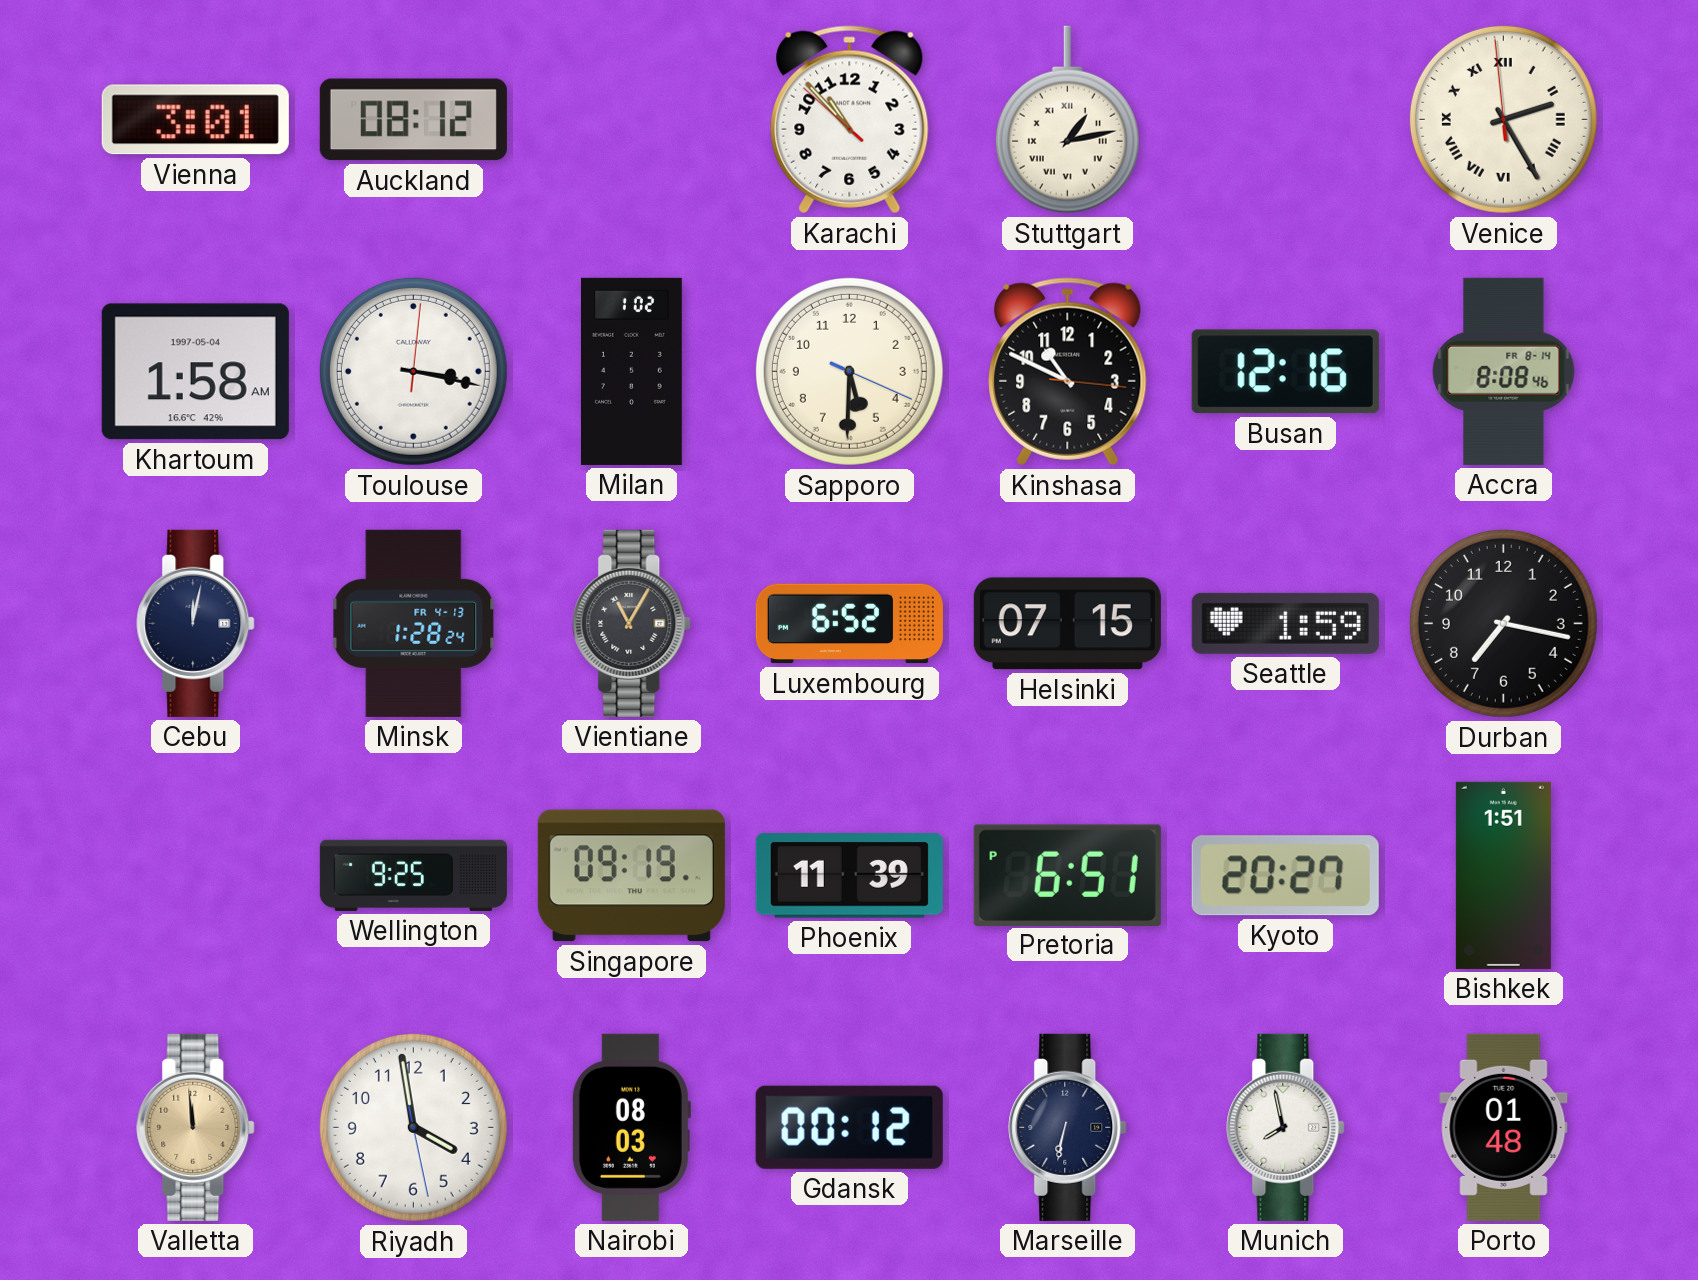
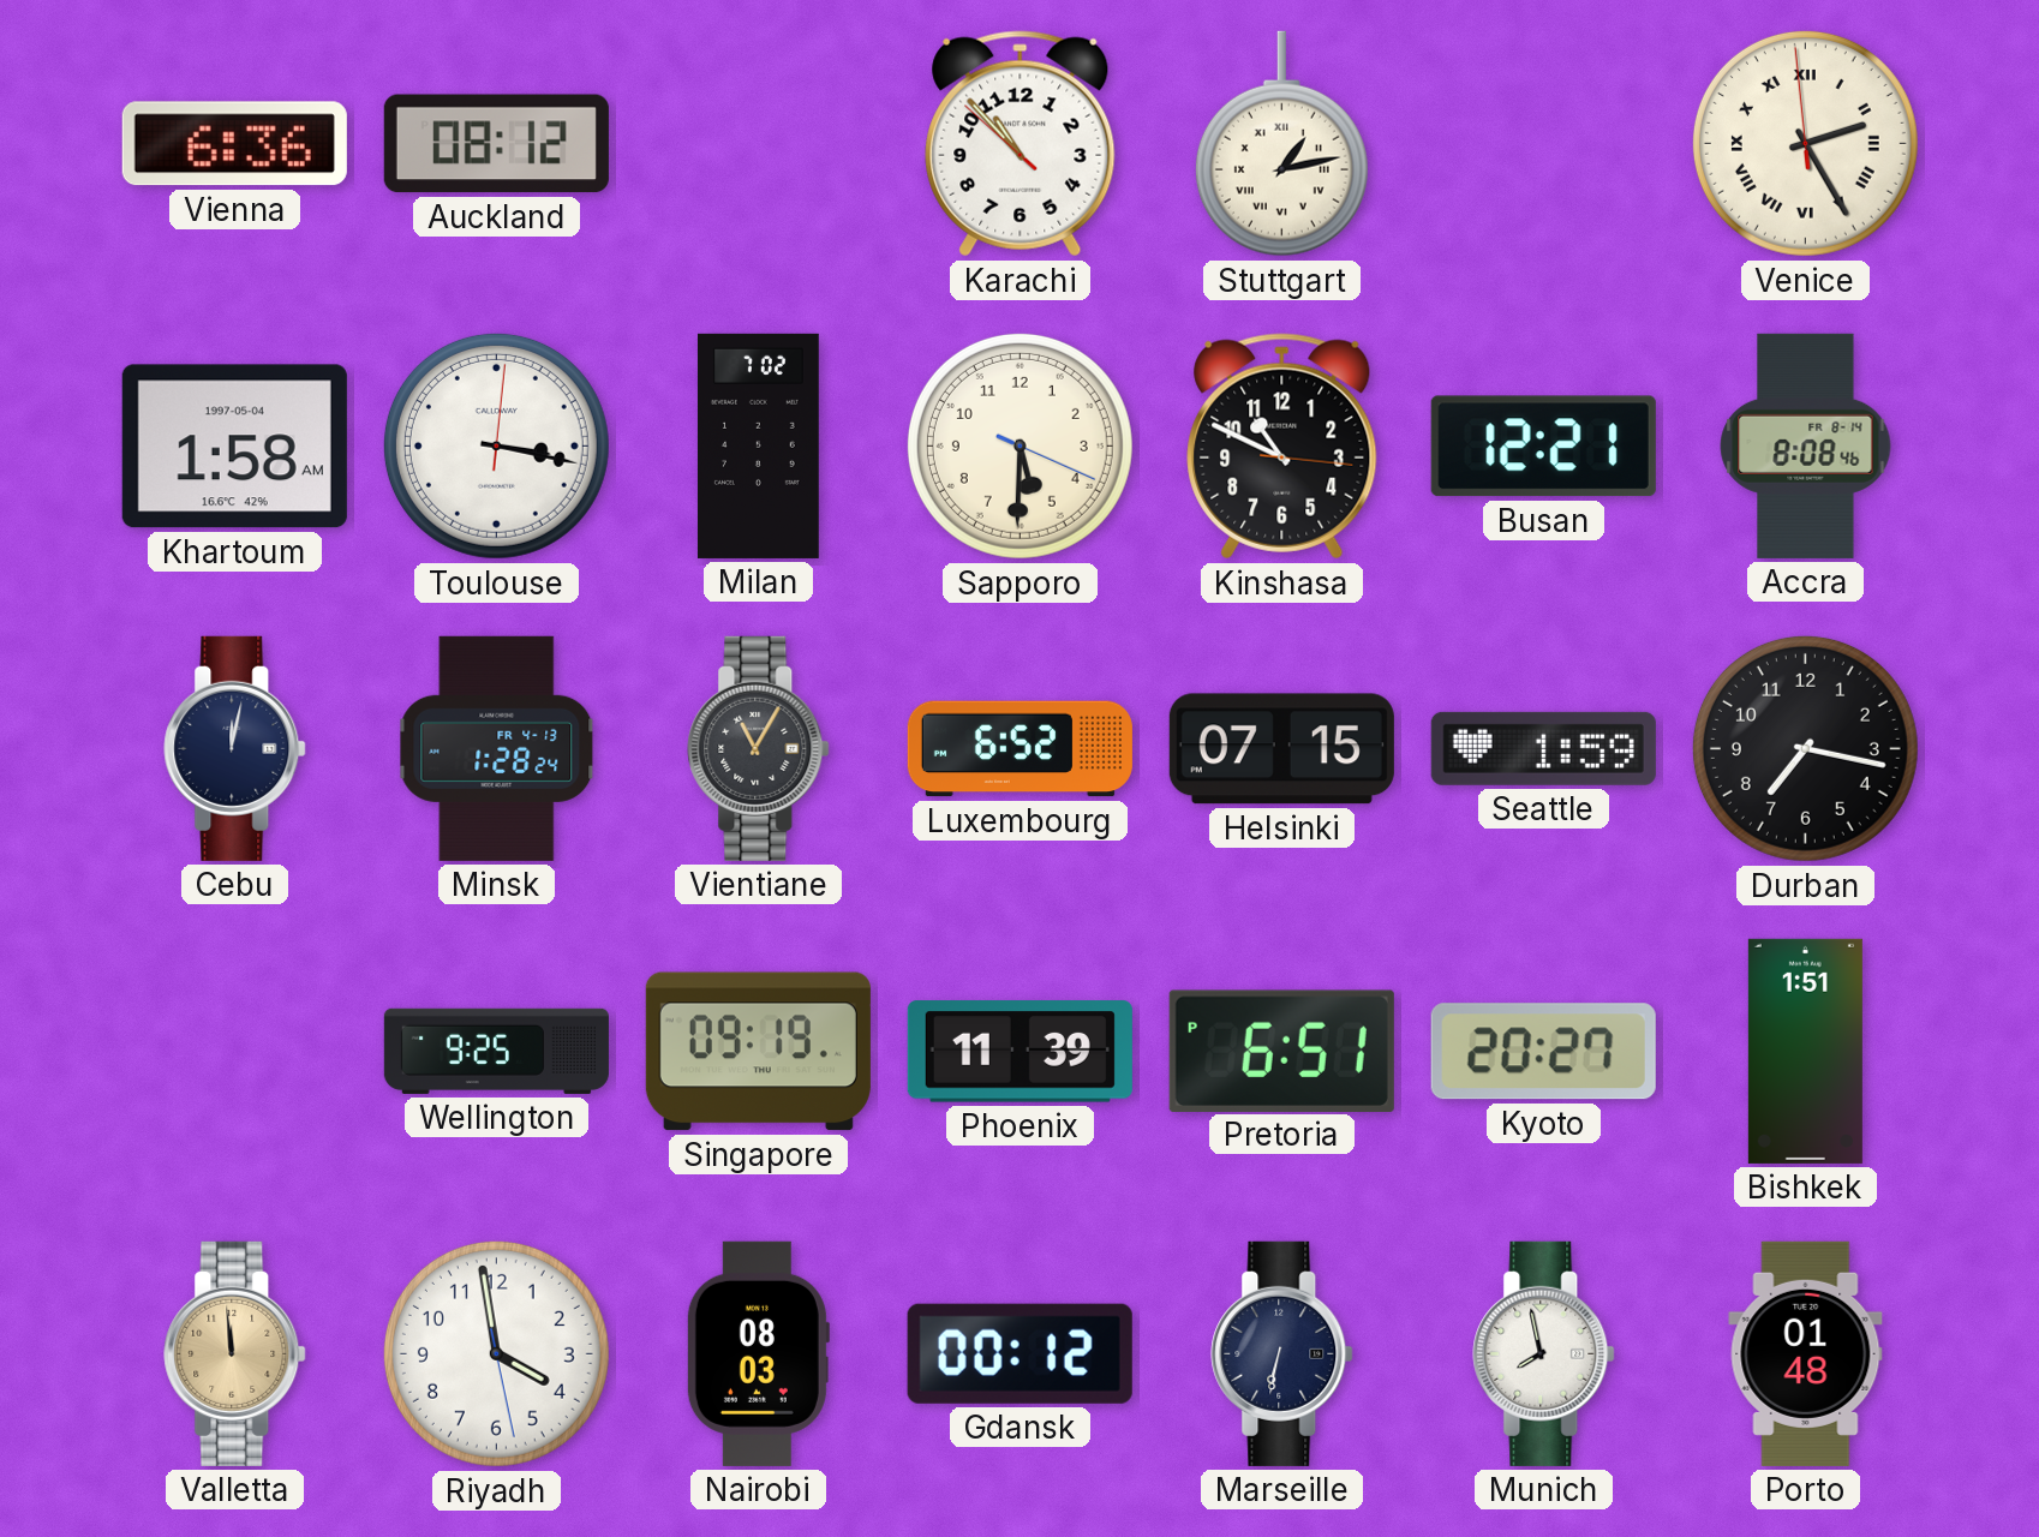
Vienna: 3:01 -> 6:36
Milan: 1:02 -> 7:02
Busan: 12:16 -> 12:21
